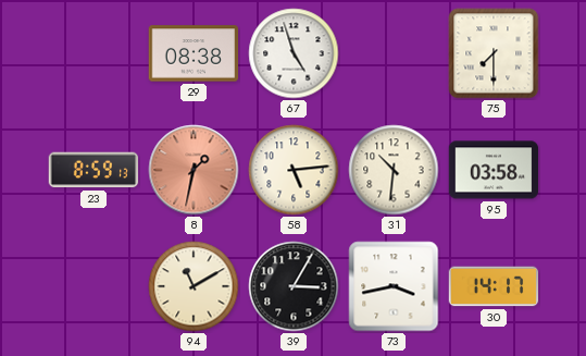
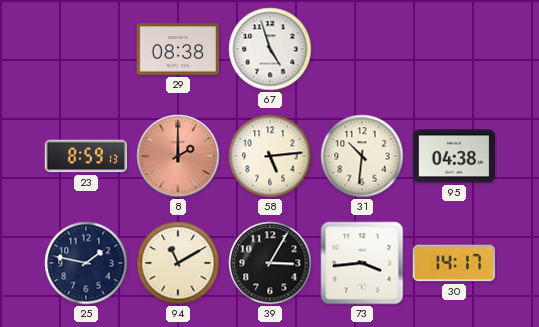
75: 7:30 -> none
8: 1:32 -> 2:00
95: 03:58 -> 04:38
25: none -> 1:47
73: 3:43 -> 3:44
